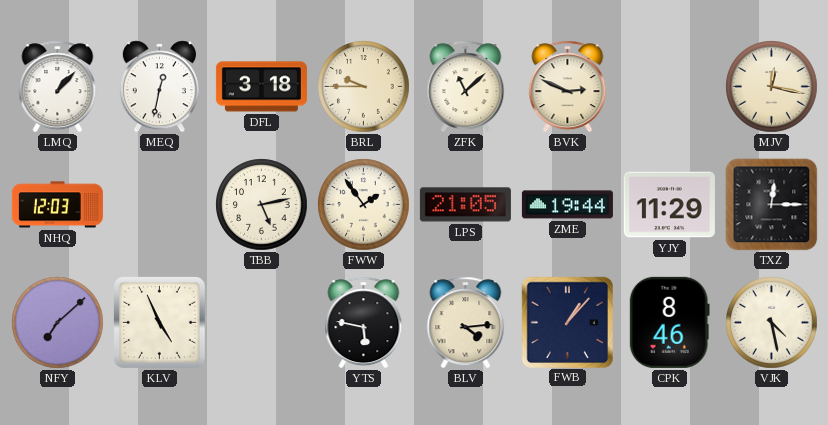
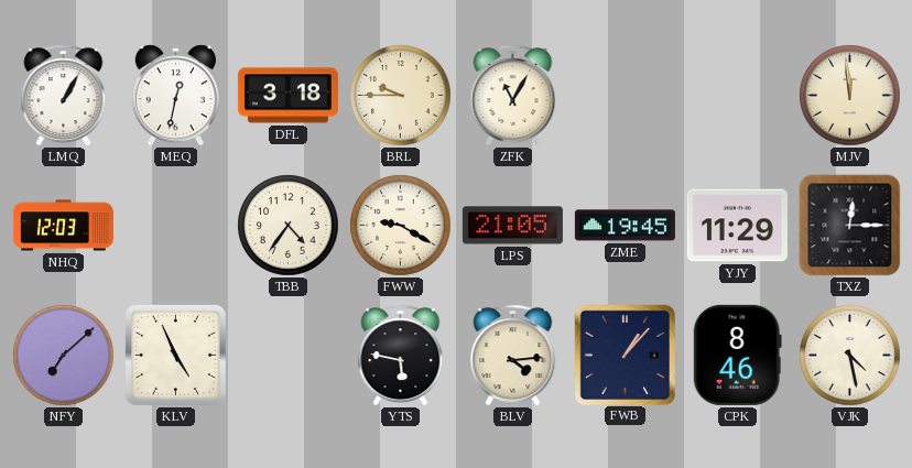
LMQ: 1:07 -> 1:05
ZFK: 11:08 -> 11:05
BVK: 2:49 -> none
MJV: 12:17 -> 11:59
TBB: 5:13 -> 4:36
FWW: 1:54 -> 9:20
ZME: 19:44 -> 19:45
